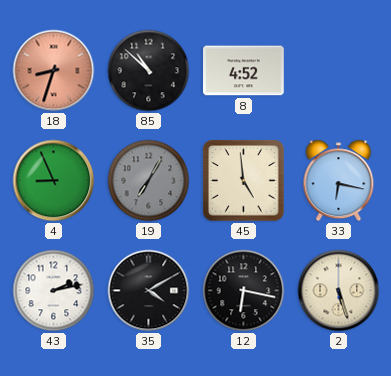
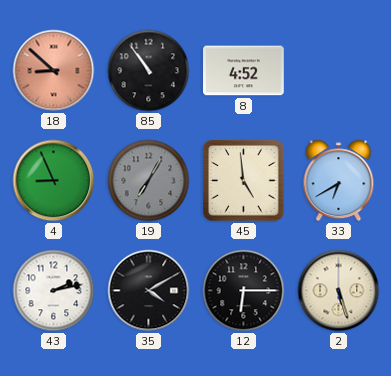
18: 8:33 -> 8:52
85: 10:52 -> 10:54
33: 6:17 -> 6:40
12: 6:17 -> 6:15
